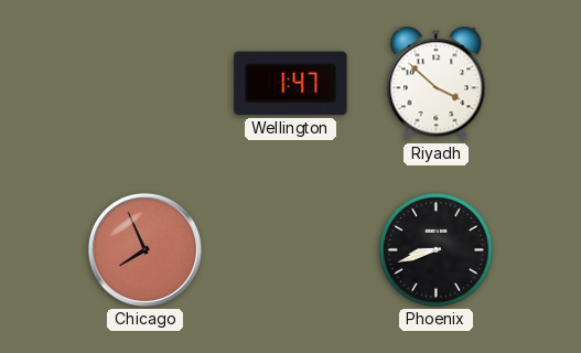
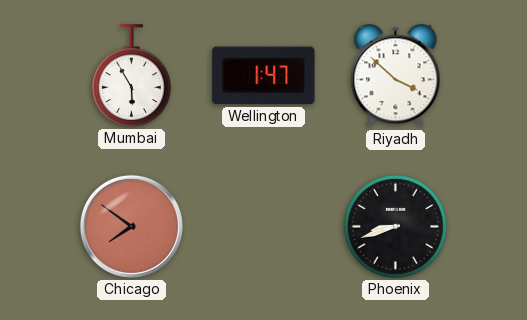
Mumbai: none -> 5:55
Chicago: 7:56 -> 7:51
